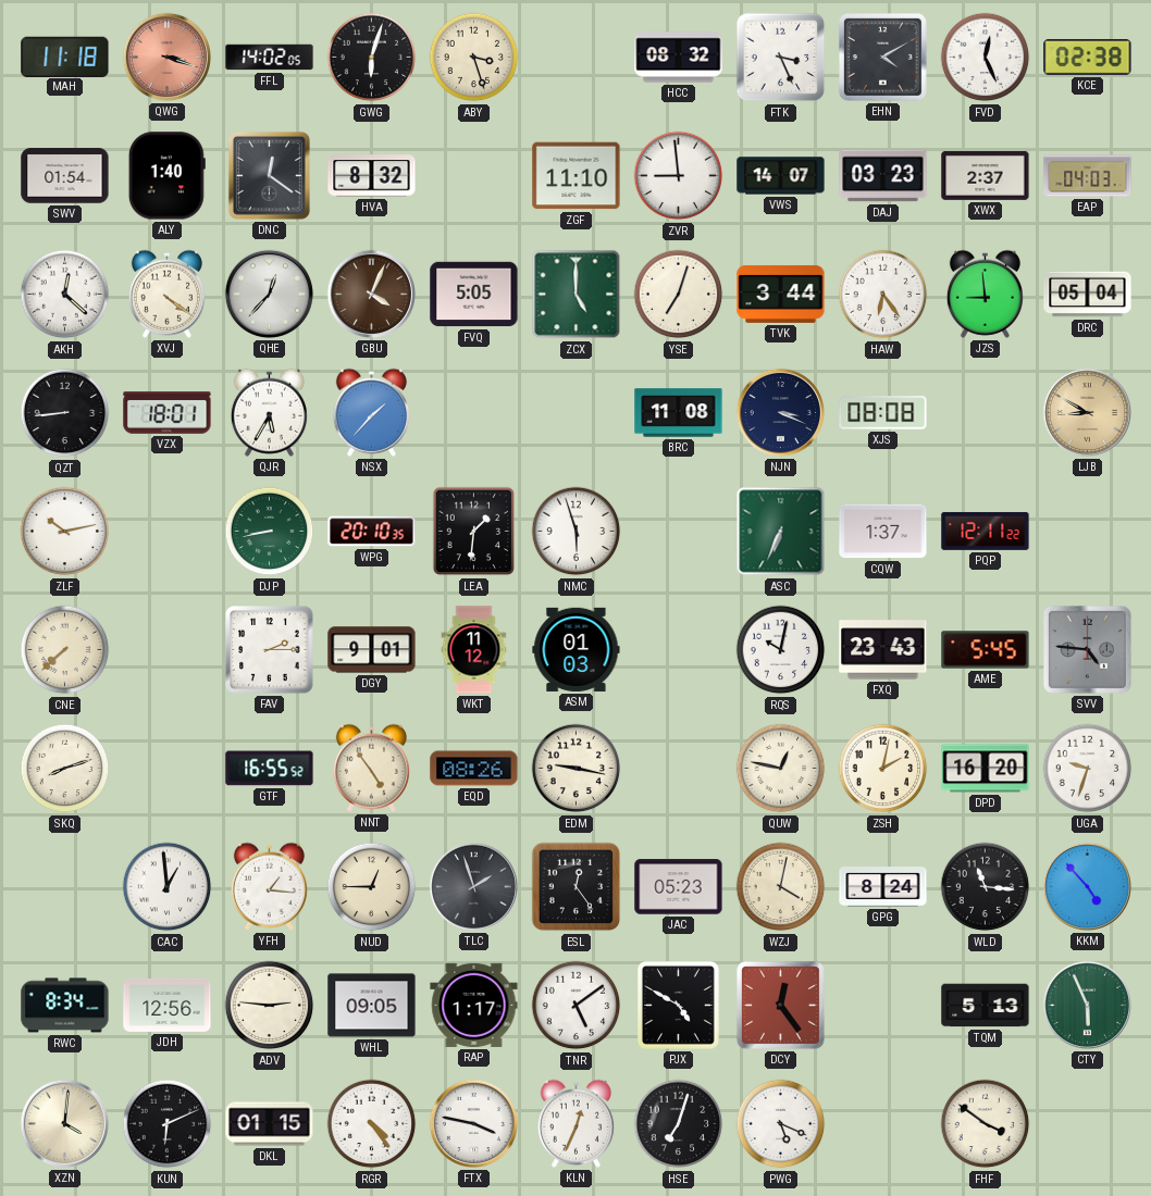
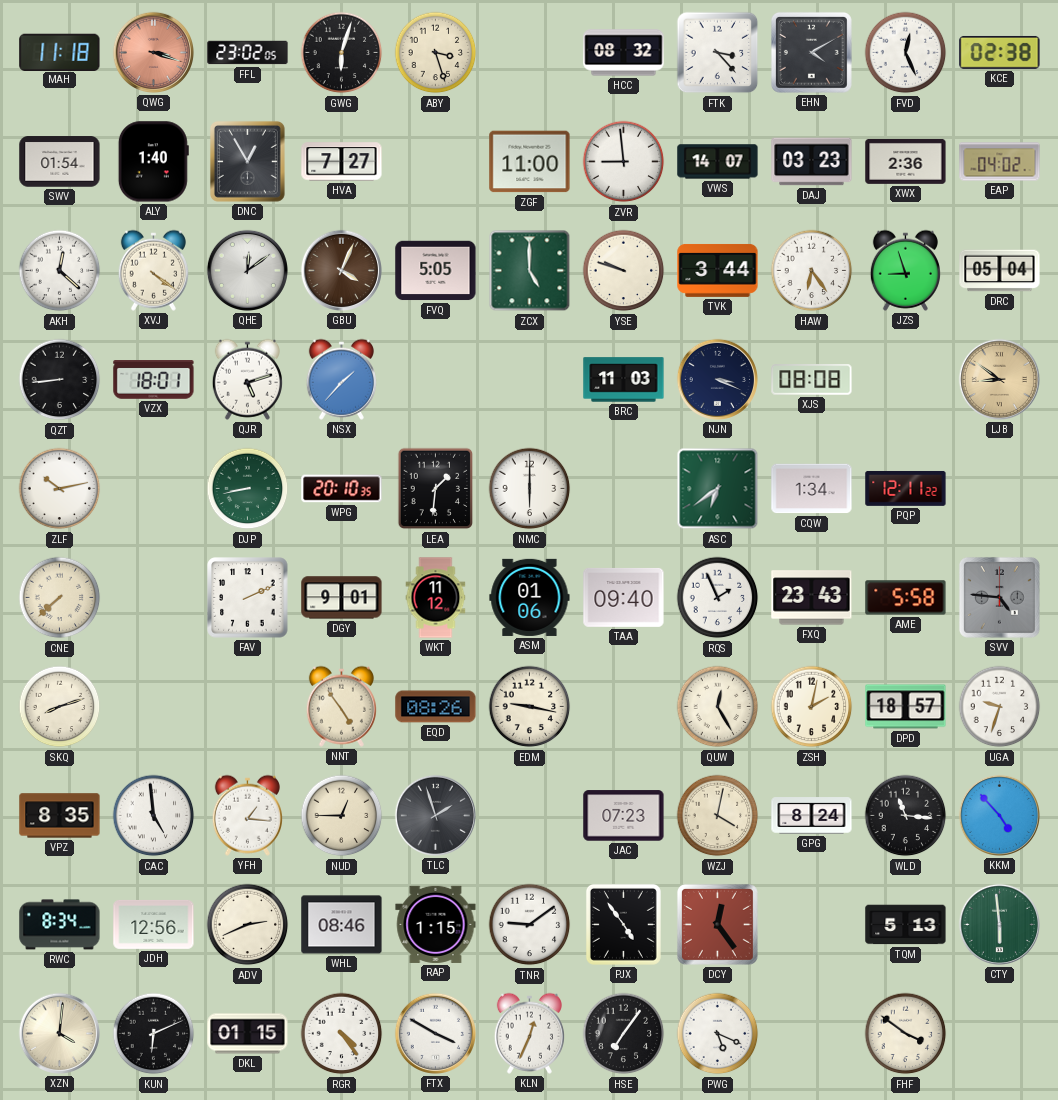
FFL: 14:02 -> 23:02
FTK: 3:26 -> 3:23
DNC: 12:21 -> 12:55
HVA: 8:32 -> 7:27
ZGF: 11:10 -> 11:00
XWX: 2:37 -> 2:36
EAP: 04:03 -> 04:02
QHE: 12:37 -> 12:09
YSE: 7:03 -> 9:48
JZS: 8:59 -> 8:57
QJR: 5:35 -> 5:12
BRC: 11:08 -> 11:03
LJB: 8:50 -> 8:51
NMC: 5:57 -> 6:00
ASC: 6:34 -> 6:39
CQW: 1:37 -> 1:34
FAV: 2:15 -> 2:11
ASM: 01:03 -> 01:06
TAA: none -> 09:40
RQS: 10:02 -> 1:56
AME: 5:45 -> 5:58
GTF: 16:55 -> none
QUW: 12:47 -> 12:25
DPD: 16:20 -> 18:57
VPZ: none -> 8:35
CAC: 12:59 -> 4:59
ESL: 12:24 -> none
JAC: 05:23 -> 07:23
ADV: 2:46 -> 2:41
WHL: 09:05 -> 08:46
RAP: 1:17 -> 1:15
TNR: 5:09 -> 9:09
PJX: 4:50 -> 4:54
CTY: 5:56 -> 5:59
FTX: 3:47 -> 3:50
HSE: 7:03 -> 7:06
